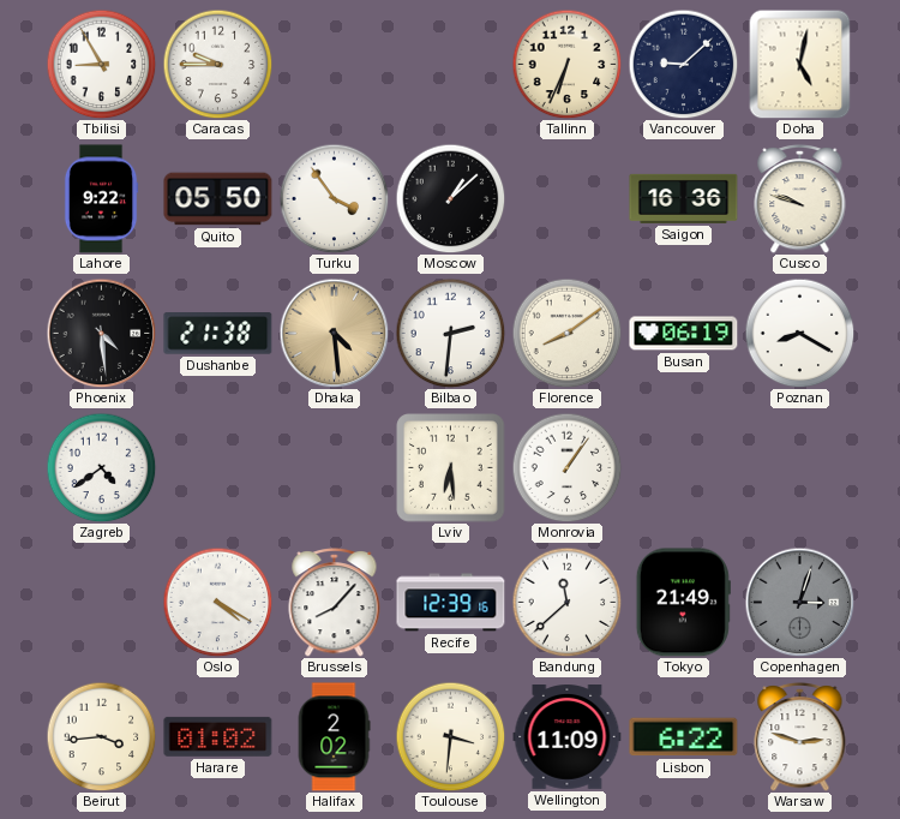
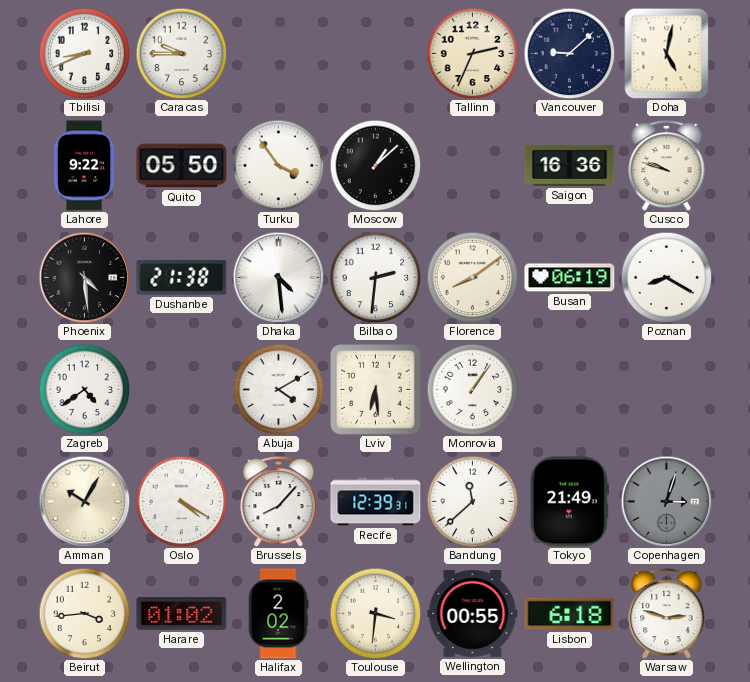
Tbilisi: 8:55 -> 8:41
Tallinn: 6:34 -> 2:34
Dhaka dial: champagne -> white
Abuja: none -> 4:10
Amman: none -> 10:05
Recife: 12:39:16 -> 12:39:31
Wellington: 11:09 -> 00:55
Lisbon: 6:22 -> 6:18
